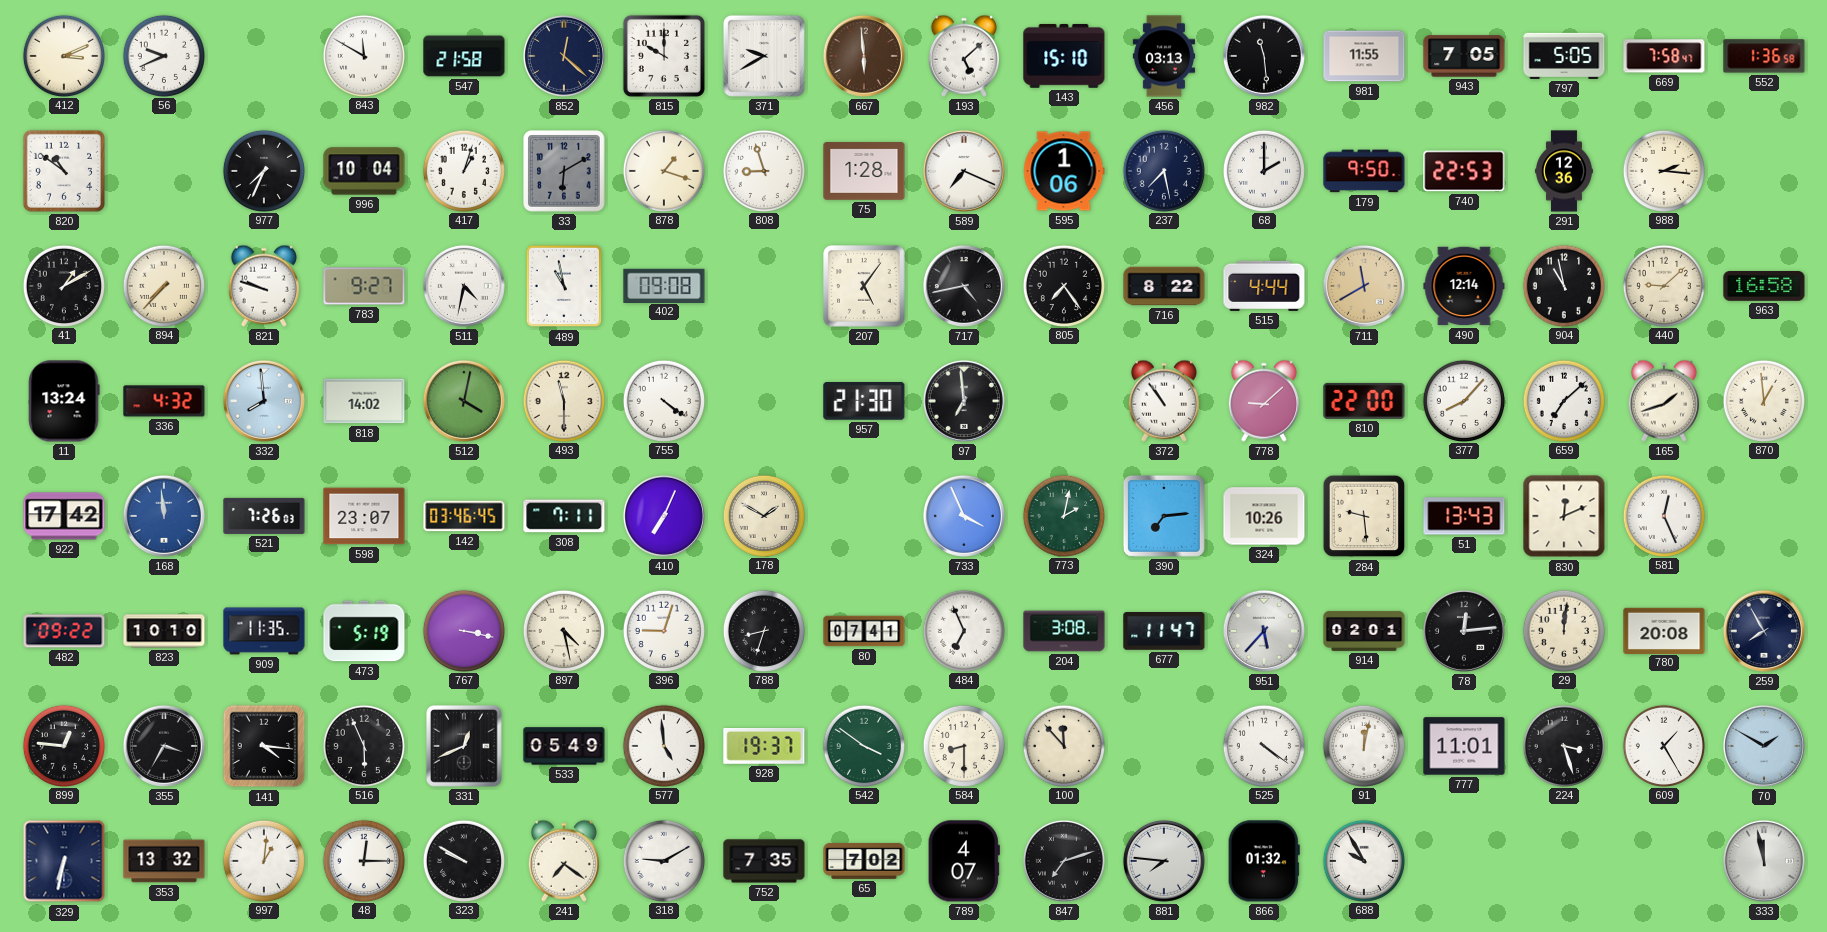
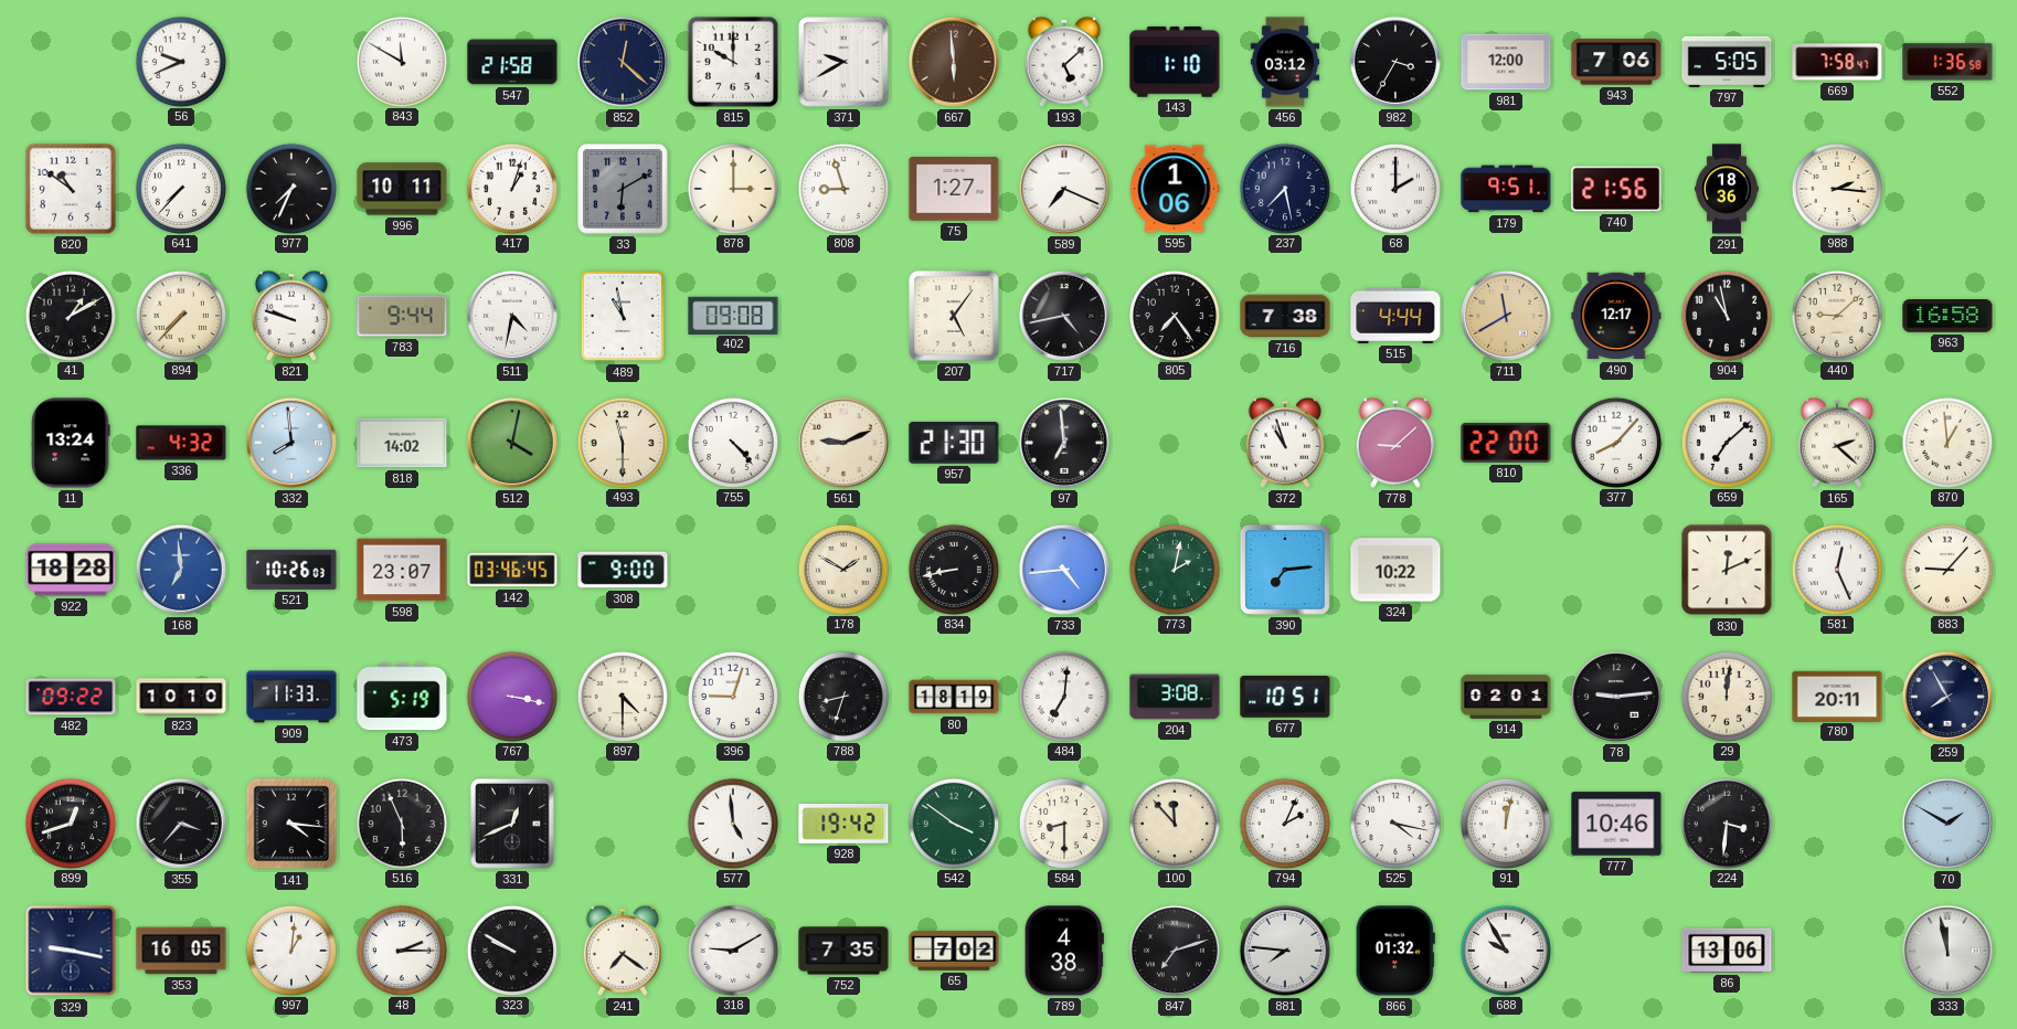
412: 3:11 -> none
143: 15:10 -> 1:10
456: 03:13 -> 03:12
982: 11:29 -> 3:35
981: 11:55 -> 12:00
943: 7:05 -> 7:06
641: none -> 7:37
996: 10:04 -> 10:11
878: 1:18 -> 3:00
75: 1:28 -> 1:27
179: 9:50 -> 9:51
740: 22:53 -> 21:56
291: 12:36 -> 18:36
783: 9:27 -> 9:44
716: 8:22 -> 7:38
490: 12:14 -> 12:17
755: 4:21 -> 4:23
561: none -> 9:11
372: 10:54 -> 10:57
165: 1:42 -> 2:22
922: 17:42 -> 18:28
168: 11:59 -> 6:59
521: 7:26 -> 10:26
308: 7:11 -> 9:00
410: 7:04 -> none
834: none -> 8:43
733: 3:56 -> 4:44
324: 10:26 -> 10:22
284: 9:29 -> none
51: 13:43 -> none
883: none -> 9:07
909: 11:35 -> 11:33
897: 4:28 -> 4:30
80: 07:41 -> 18:19
484: 6:56 -> 7:01
677: 11:47 -> 10:51
951: 5:37 -> none
78: 12:14 -> 9:14
780: 20:08 -> 20:11
899: 12:46 -> 12:42
355: 3:35 -> 3:37
533: 05:49 -> none
928: 19:37 -> 19:42
794: none -> 2:04
525: 4:21 -> 4:17
777: 11:01 -> 10:46
224: 3:27 -> 3:31
609: 1:25 -> none
329: 6:32 -> 9:17
353: 13:32 -> 16:05
48: 12:15 -> 2:15
789: 4:07 -> 4:38
86: none -> 13:06
